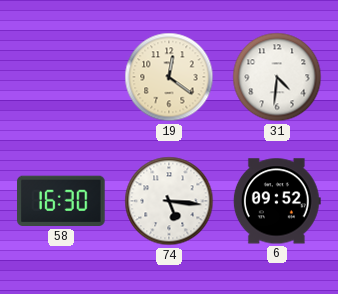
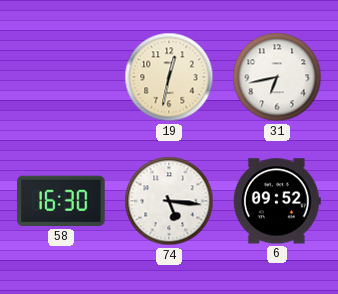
19: 12:21 -> 12:32
31: 4:31 -> 6:43
